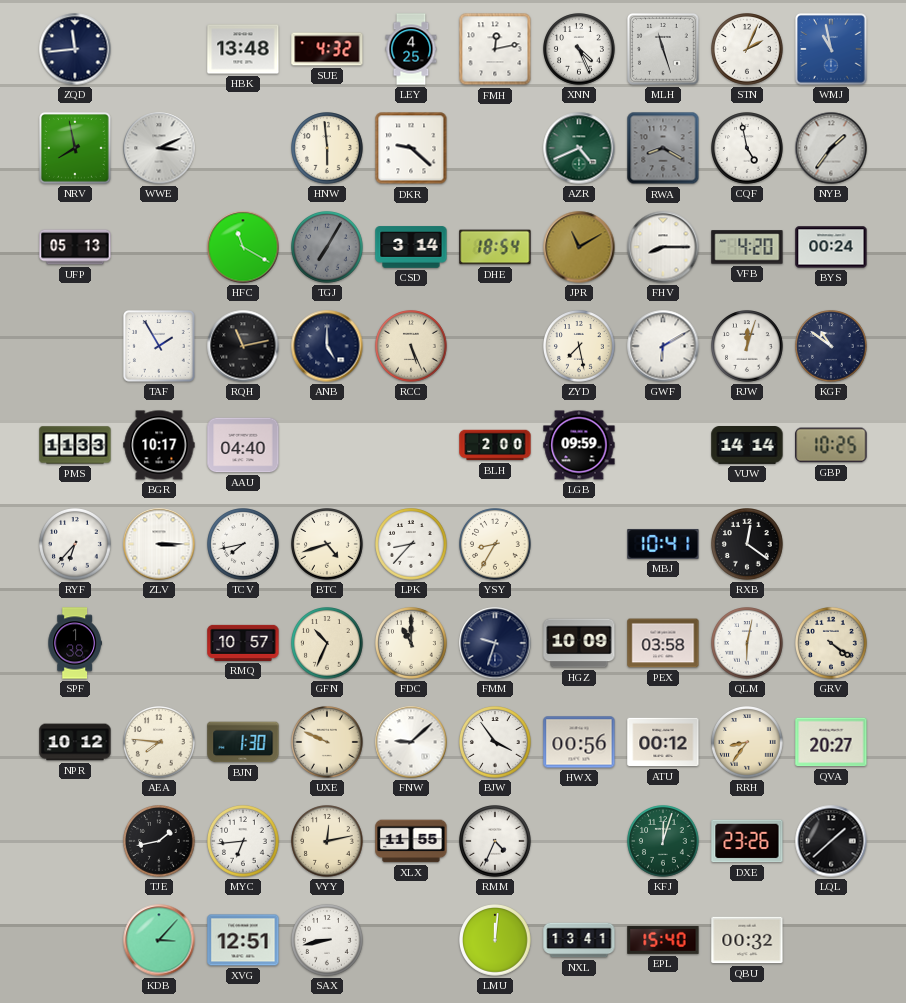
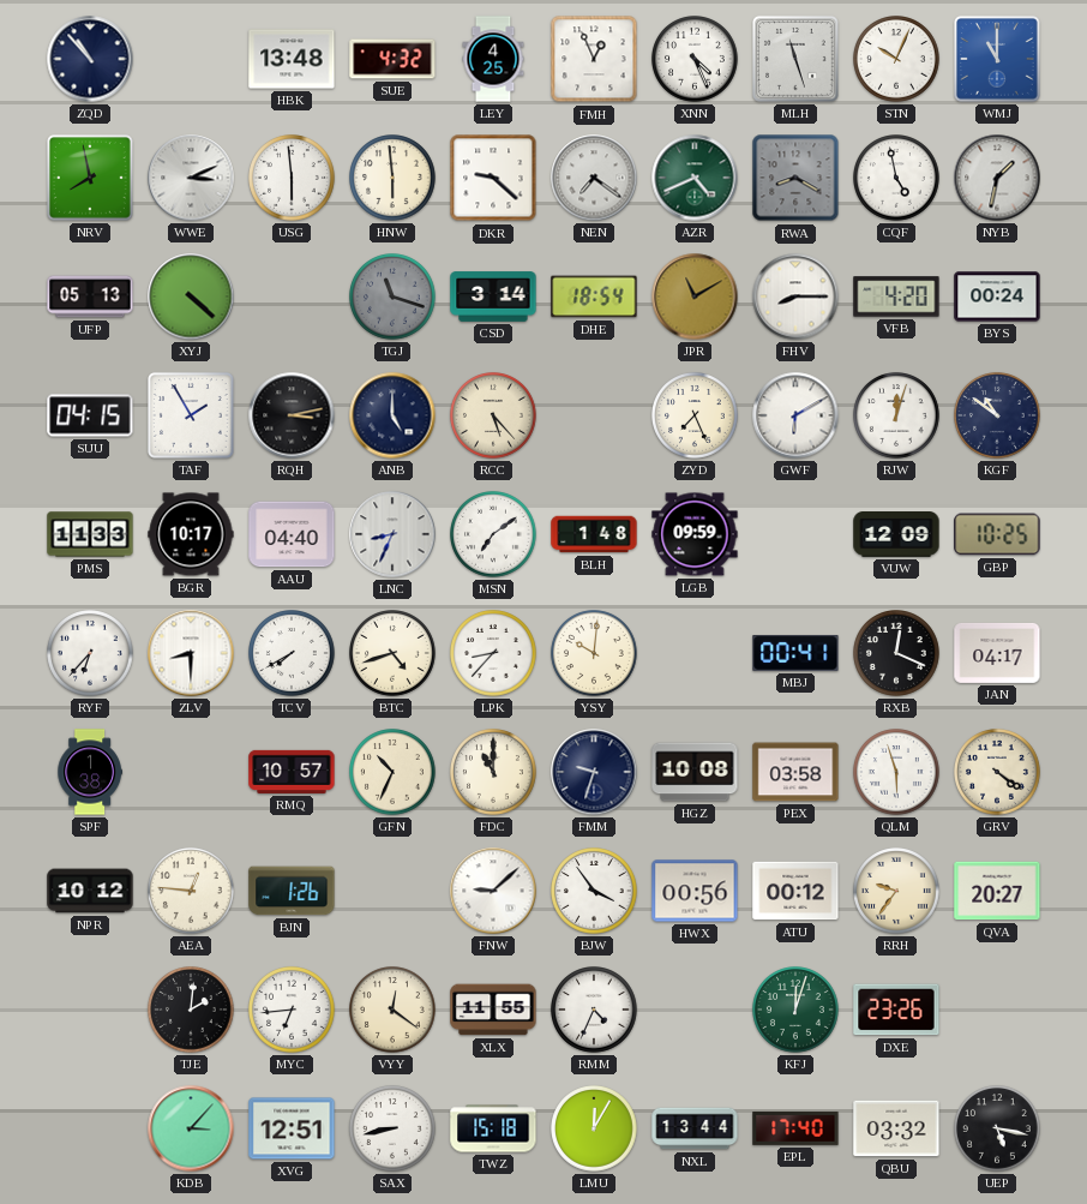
ZQD: 11:44 -> 10:53
FMH: 12:13 -> 12:56
STN: 2:04 -> 10:04
WMJ: 10:58 -> 11:00
USG: none -> 5:59
NEN: none -> 7:21
NYB: 1:36 -> 1:32
XYJ: none -> 4:22
HFC: 11:20 -> none
TGJ: 7:05 -> 11:18
SUU: none -> 04:15
RQH: 11:13 -> 3:13
RCC: 5:26 -> 5:23
ZYD: 7:28 -> 7:26
LNC: none -> 8:34
MSN: none -> 7:09
BLH: 2:00 -> 1:48
VUW: 14:14 -> 12:09
ZLV: 3:15 -> 8:30
TCV: 7:43 -> 7:40
YSY: 8:35 -> 10:01
MBJ: 10:41 -> 00:41
RXB: 12:21 -> 12:19
JAN: none -> 04:17
HGZ: 10:09 -> 10:08
QLM: 6:02 -> 5:57
AEA: 7:46 -> 12:46
BJN: 1:30 -> 1:26
UXE: 9:49 -> none
RRH: 8:36 -> 9:36
TJE: 1:43 -> 2:01
VYY: 12:13 -> 12:21
LQL: 1:38 -> none
TWZ: none -> 15:18
LMU: 12:01 -> 12:05
NXL: 13:41 -> 13:44
EPL: 15:40 -> 17:40
QBU: 00:32 -> 03:32
UEP: none -> 5:17
